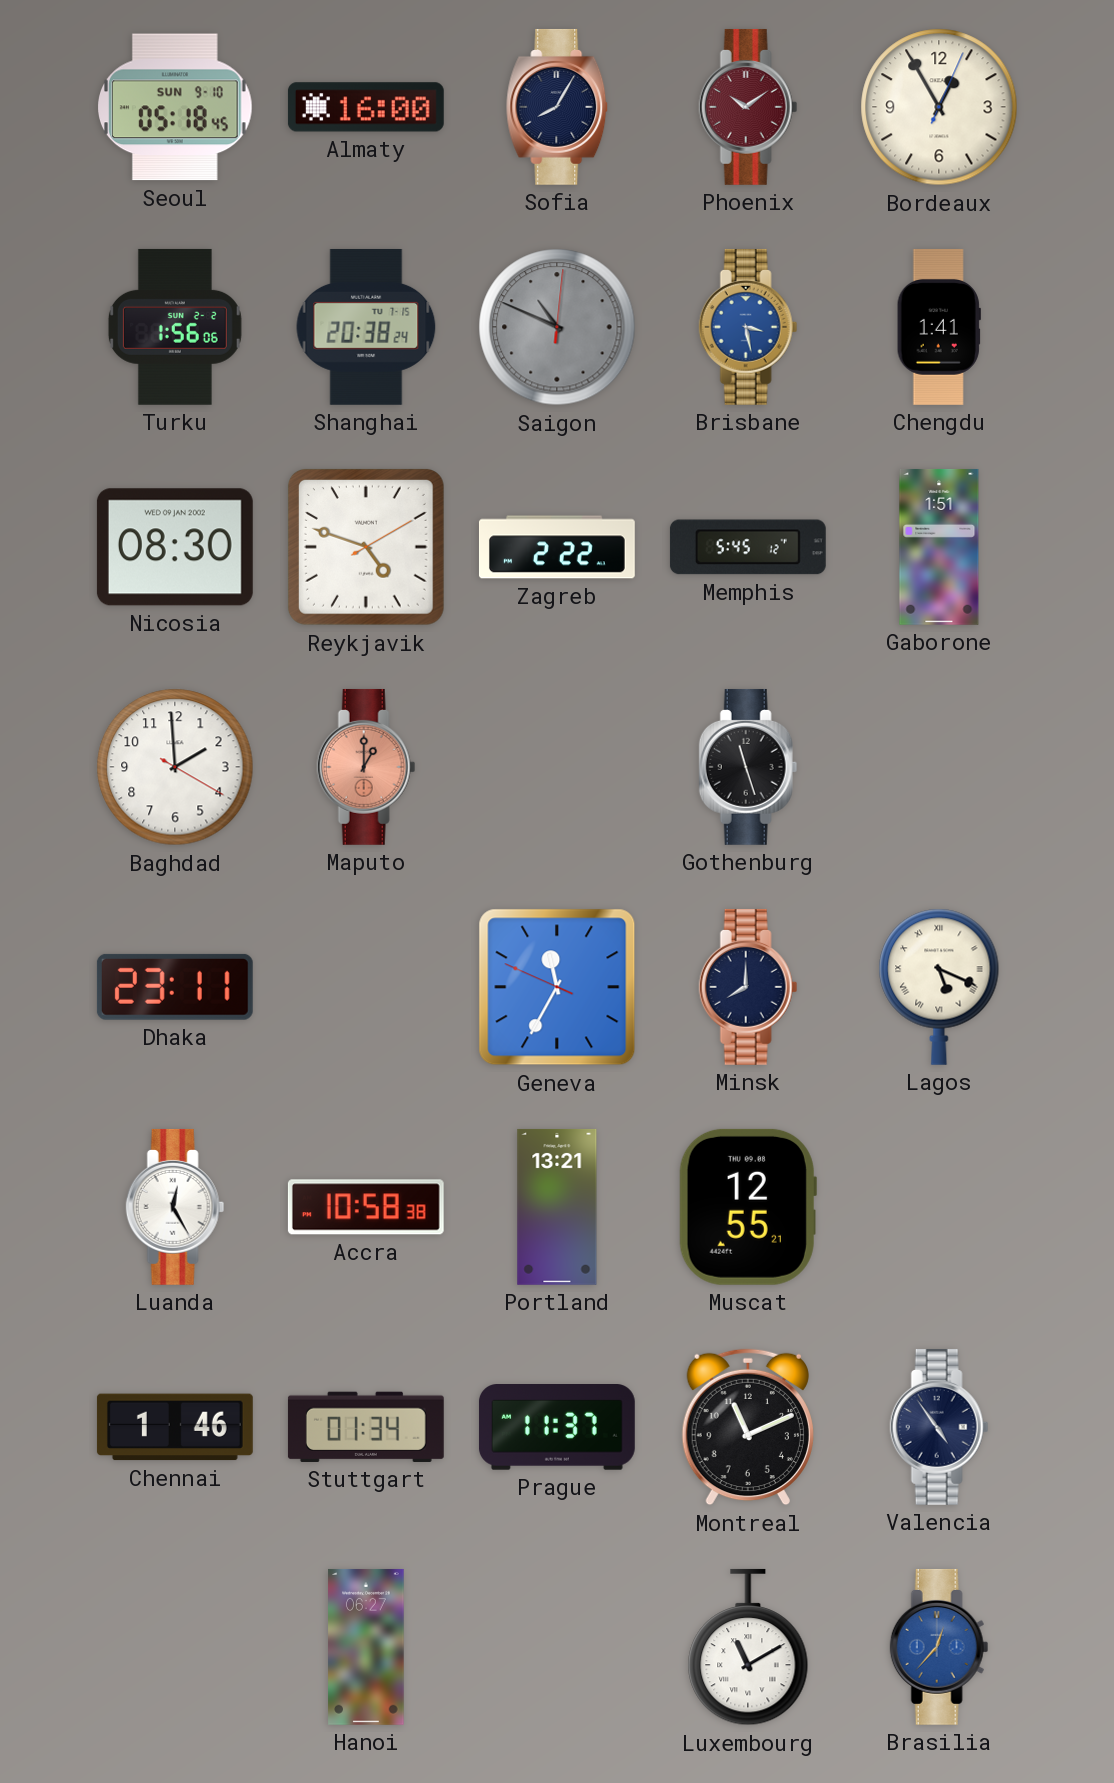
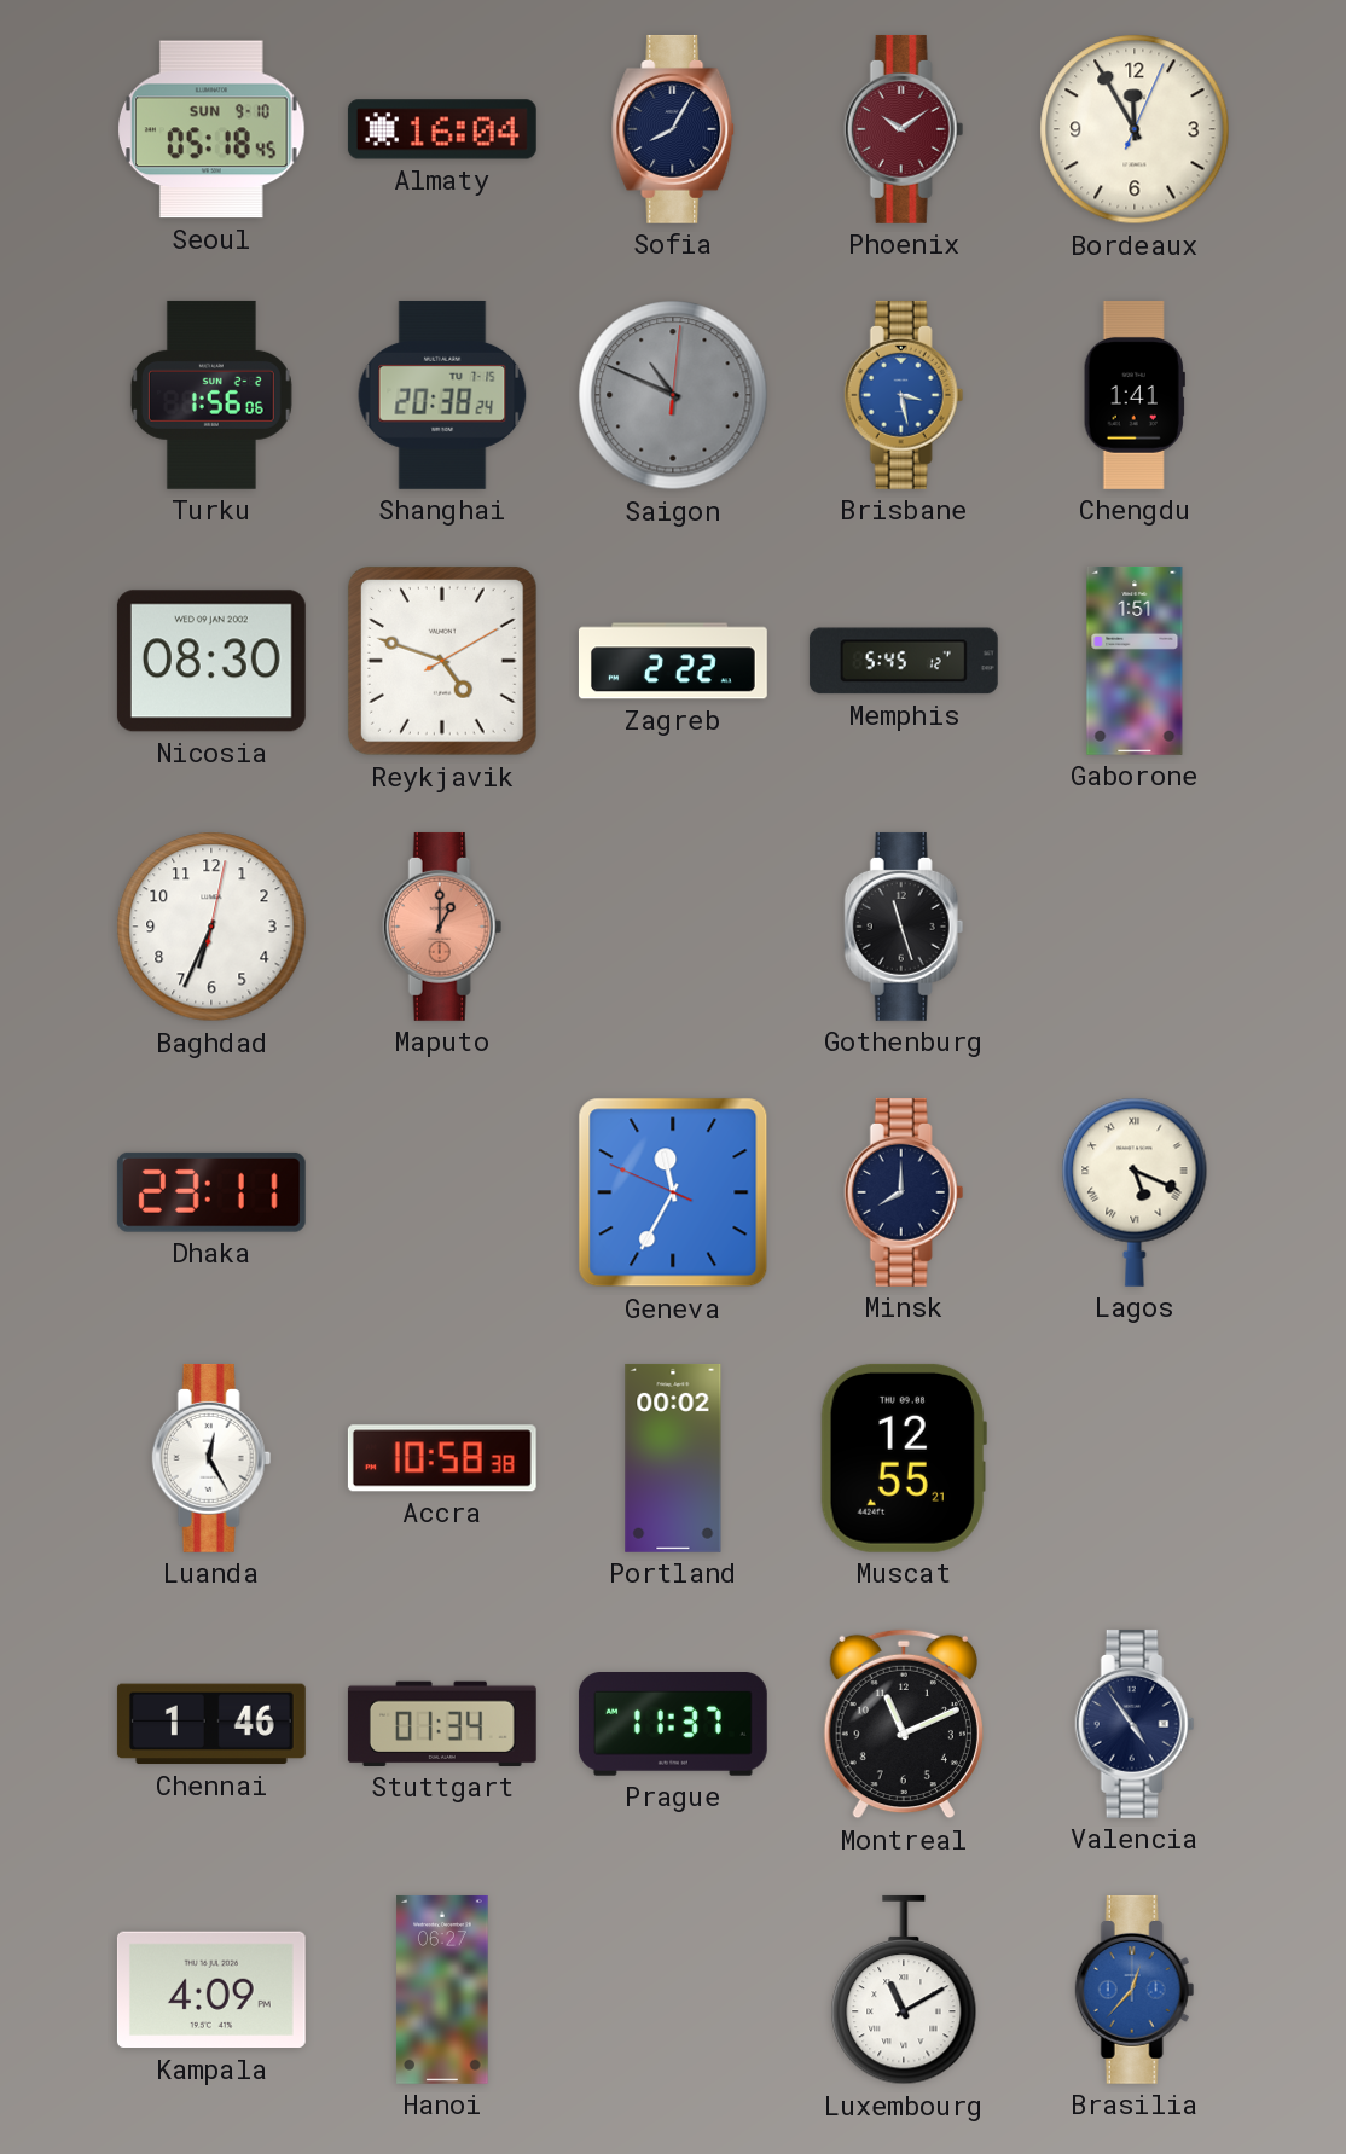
Almaty: 16:00 -> 16:04
Bordeaux: 12:55 -> 11:55
Baghdad: 1:59 -> 6:34
Portland: 13:21 -> 00:02
Kampala: none -> 4:09
